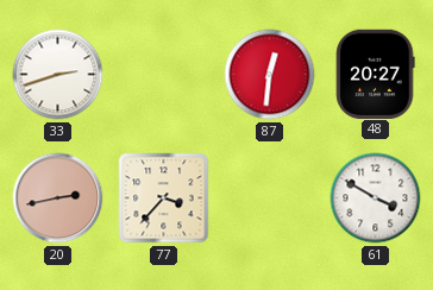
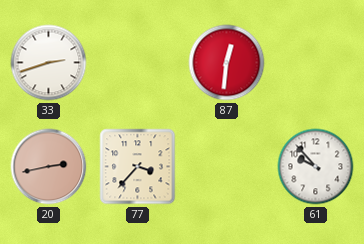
48: 20:27 -> none
61: 3:50 -> 9:53
